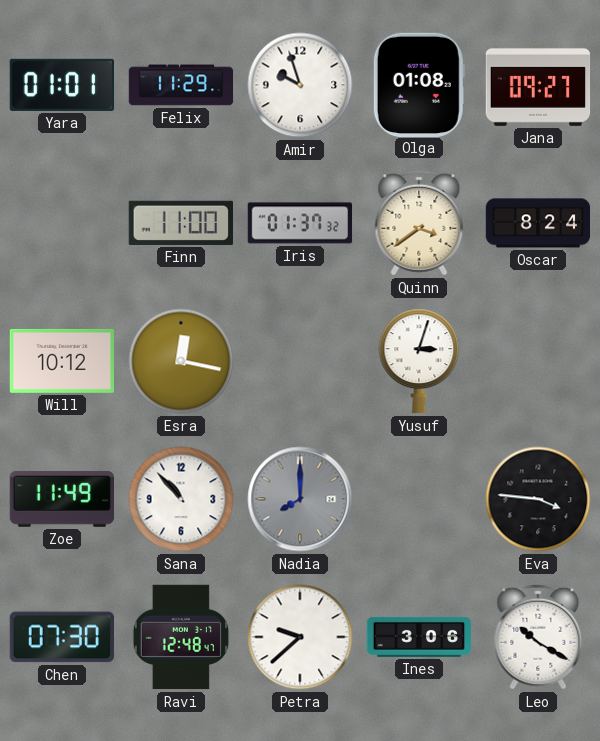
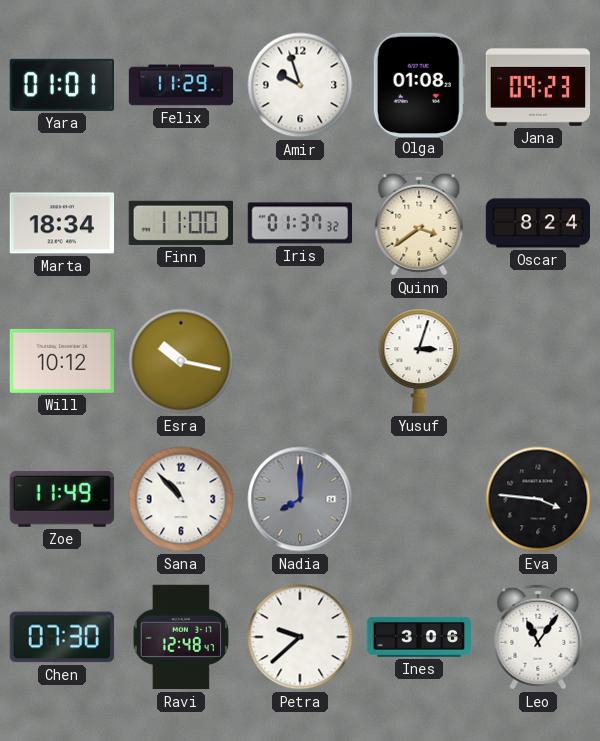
Jana: 09:27 -> 09:23
Marta: none -> 18:34
Esra: 12:17 -> 10:17
Leo: 10:20 -> 11:06
